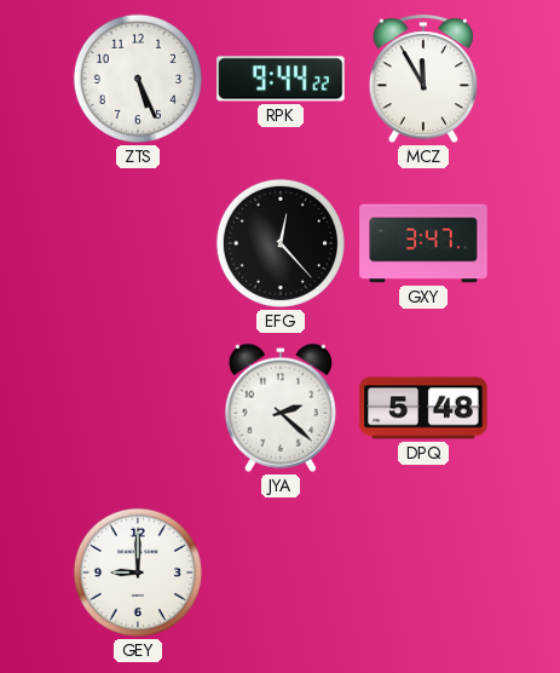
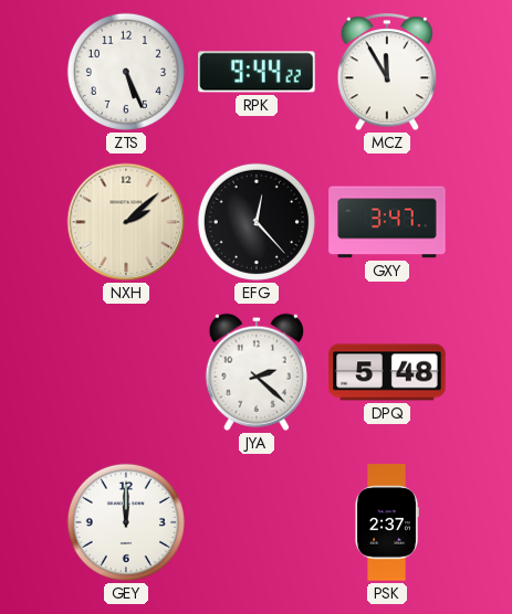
NXH: none -> 2:08
GEY: 9:00 -> 12:00
PSK: none -> 2:37
